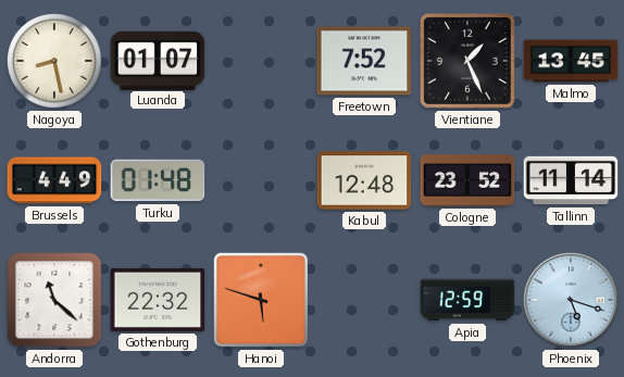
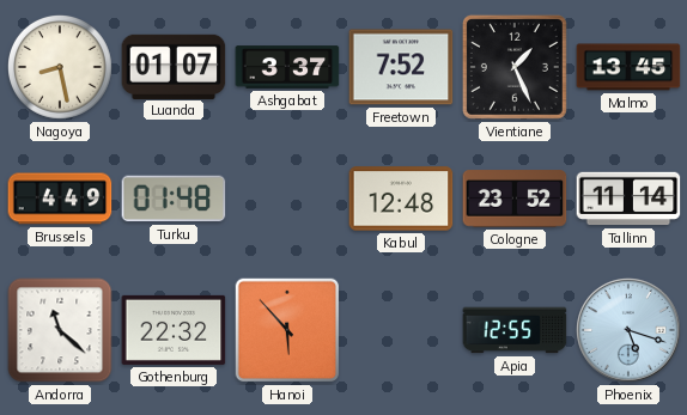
Ashgabat: none -> 3:37
Hanoi: 5:48 -> 5:53
Apia: 12:59 -> 12:55
